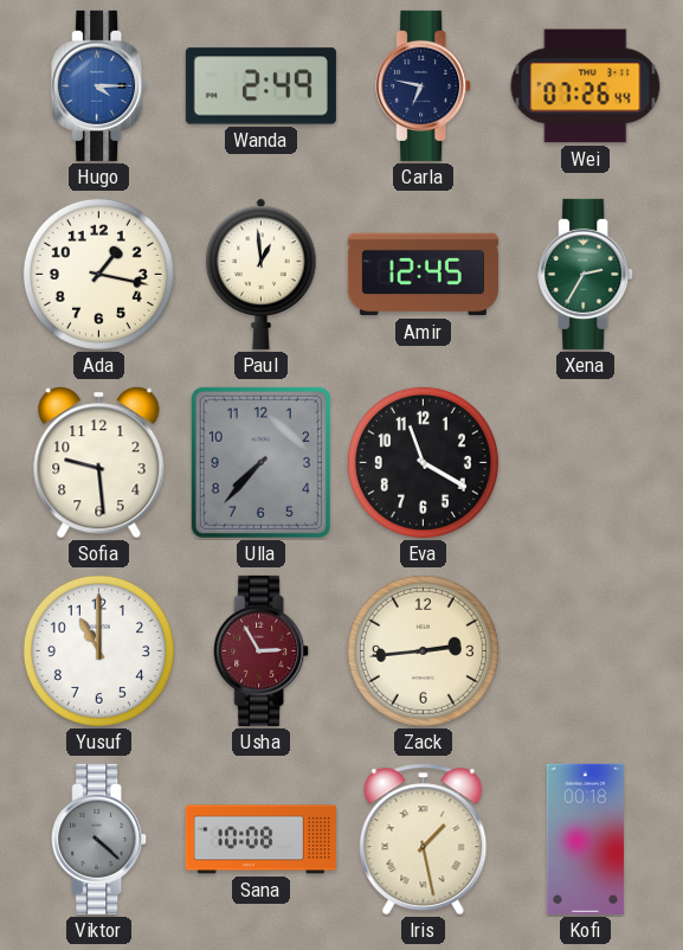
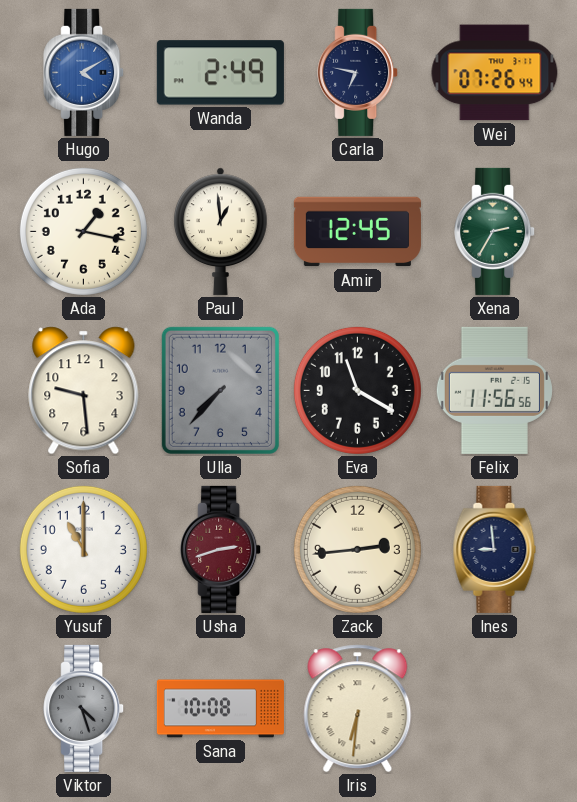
Hugo: 4:15 -> 4:10
Felix: none -> 11:56
Usha: 2:55 -> 2:42
Ines: none -> 8:59
Viktor: 4:22 -> 4:27
Iris: 1:28 -> 6:31
Kofi: 00:18 -> none
